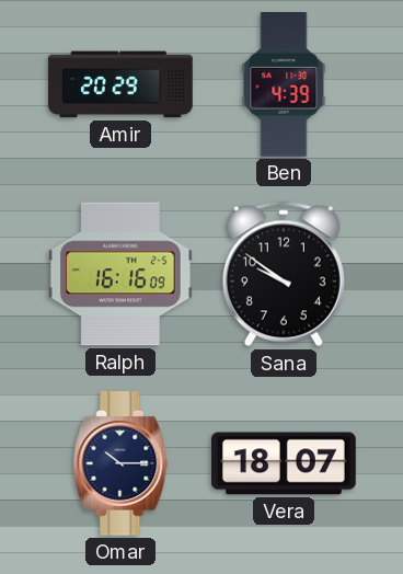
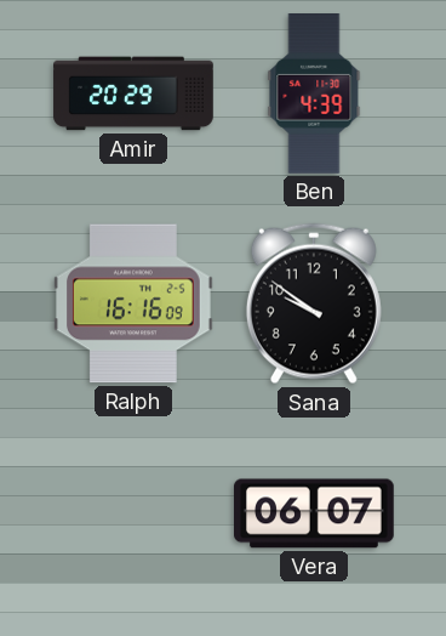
Omar: 10:15 -> none
Vera: 18:07 -> 06:07
